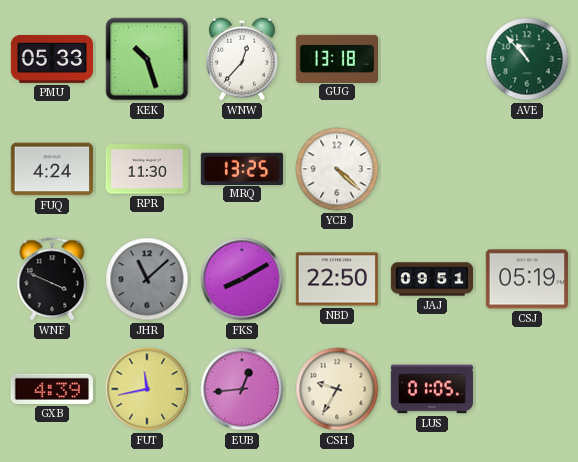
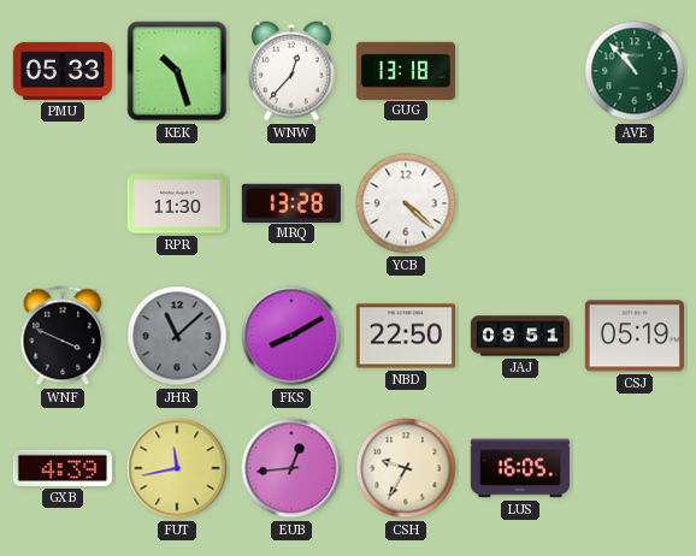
FUQ: 4:24 -> none
MRQ: 13:25 -> 13:28
LUS: 01:05 -> 16:05
